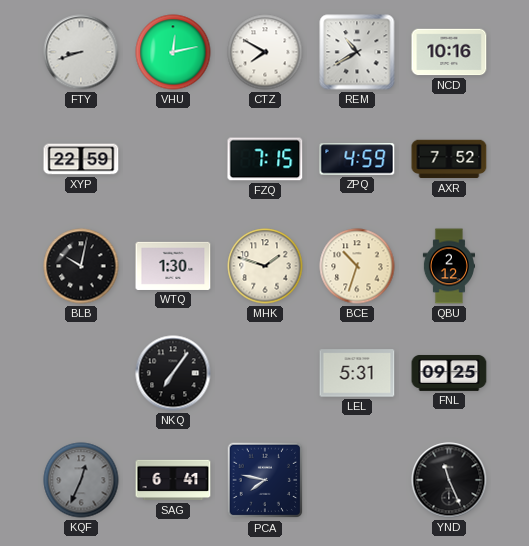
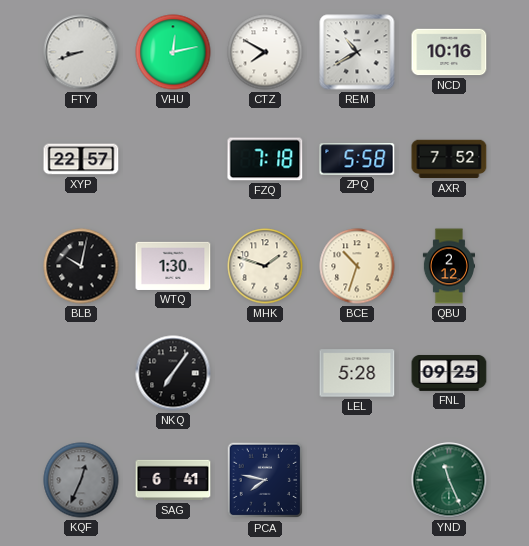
XYP: 22:59 -> 22:57
FZQ: 7:15 -> 7:18
ZPQ: 4:59 -> 5:58
LEL: 5:31 -> 5:28
YND dial: black -> green
